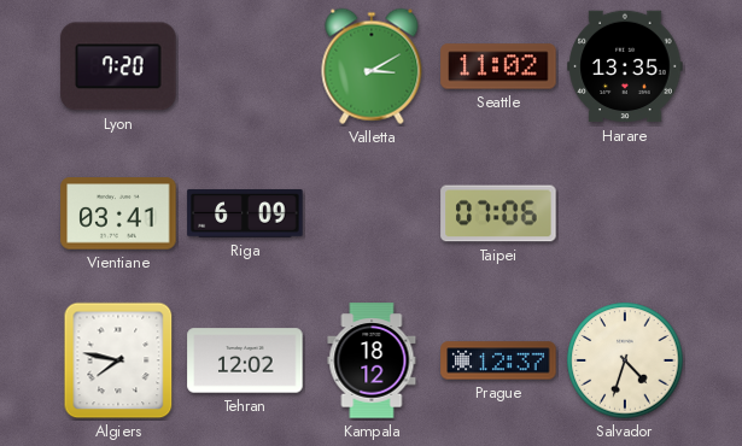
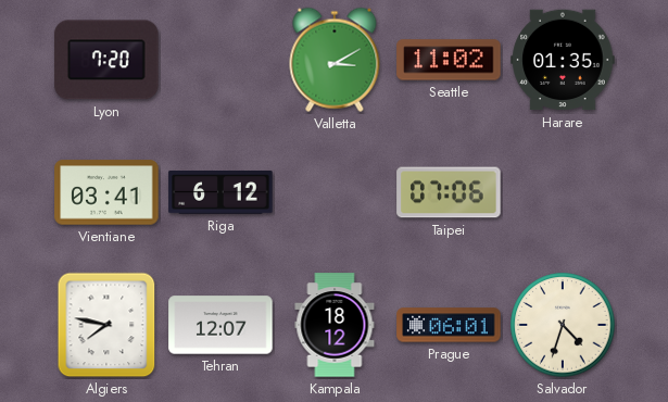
Harare: 13:35 -> 01:35
Riga: 6:09 -> 6:12
Tehran: 12:02 -> 12:07
Prague: 12:37 -> 06:01
